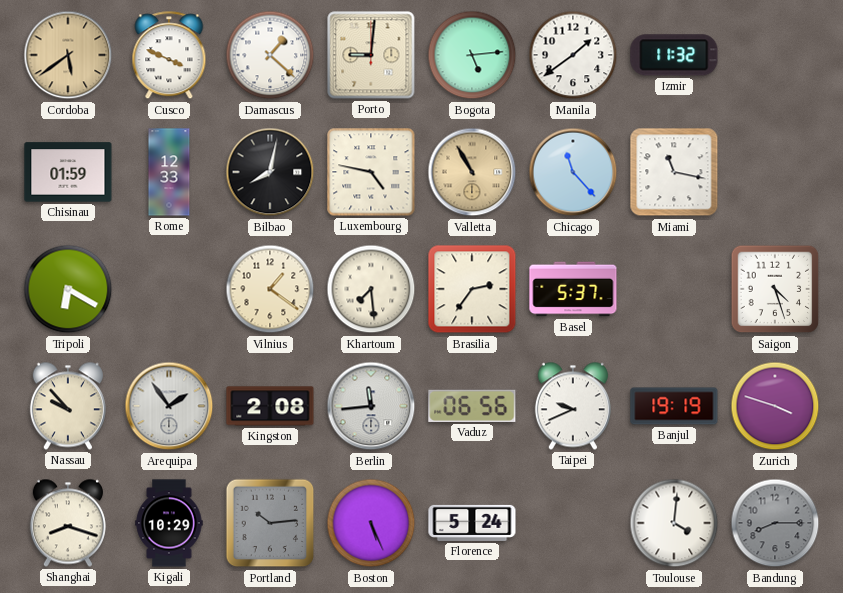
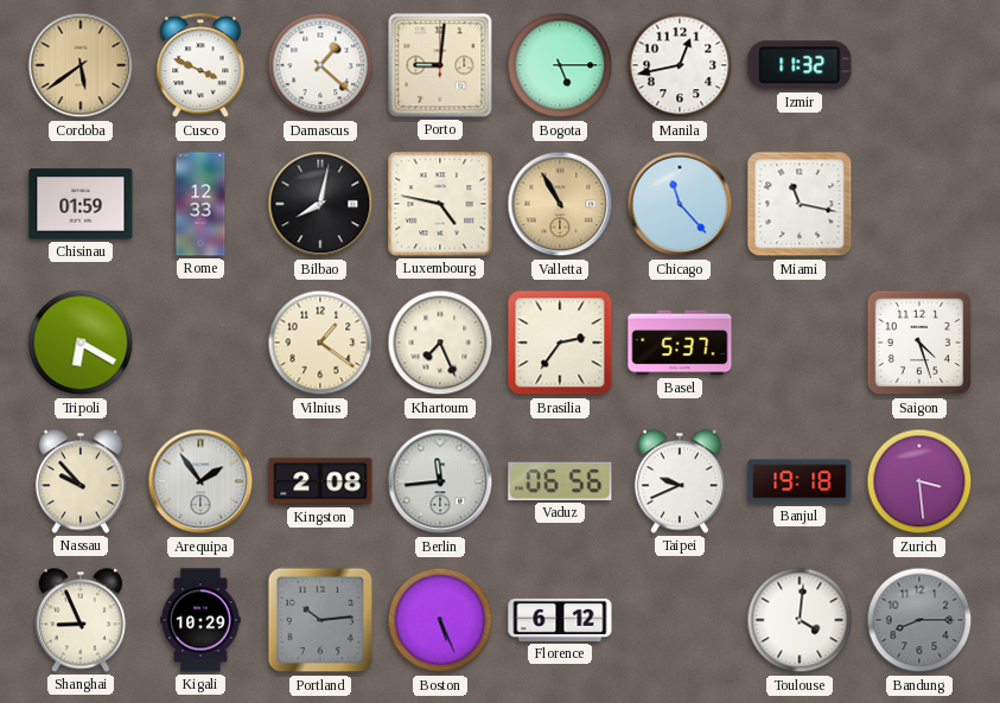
Bogota: 5:14 -> 5:15
Manila: 1:39 -> 12:43
Khartoum: 7:29 -> 7:26
Banjul: 19:19 -> 19:18
Zurich: 3:48 -> 3:29
Shanghai: 8:18 -> 8:56
Florence: 5:24 -> 6:12
